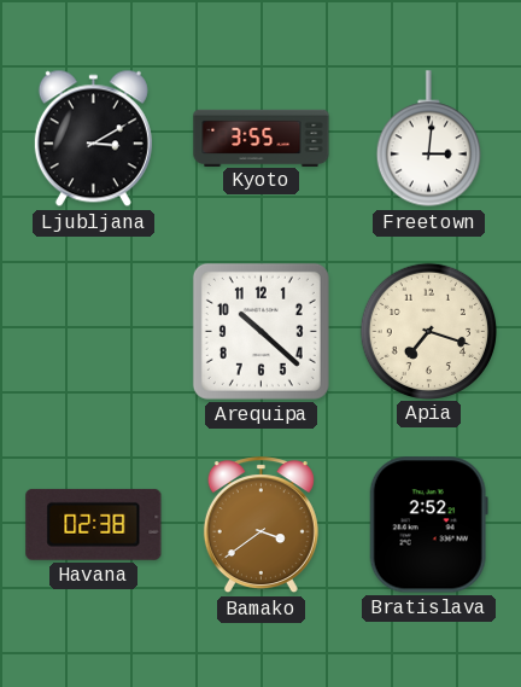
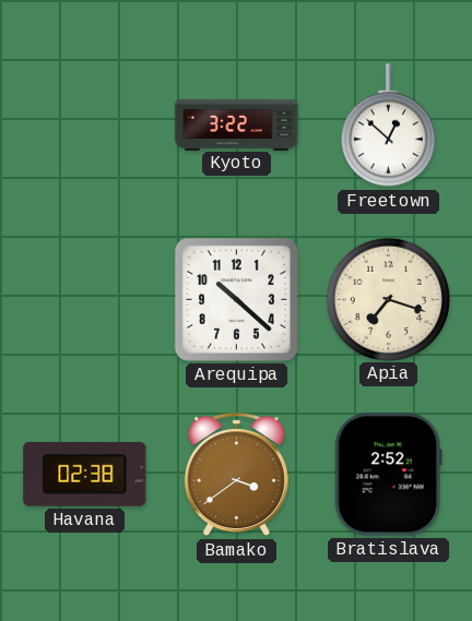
Ljubljana: 3:10 -> none
Kyoto: 3:55 -> 3:22
Freetown: 3:01 -> 12:52
